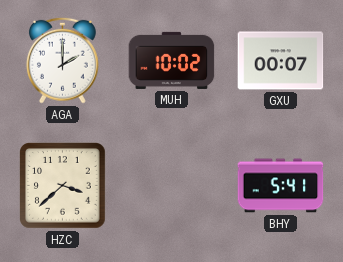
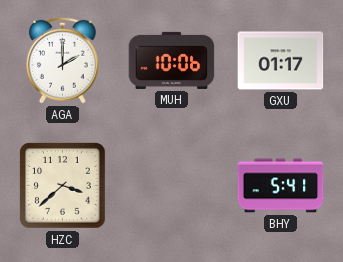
MUH: 10:02 -> 10:06
GXU: 00:07 -> 01:17
